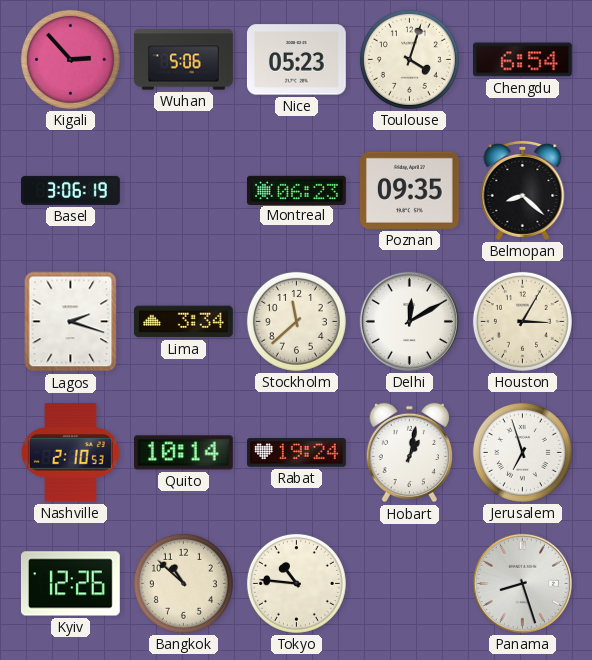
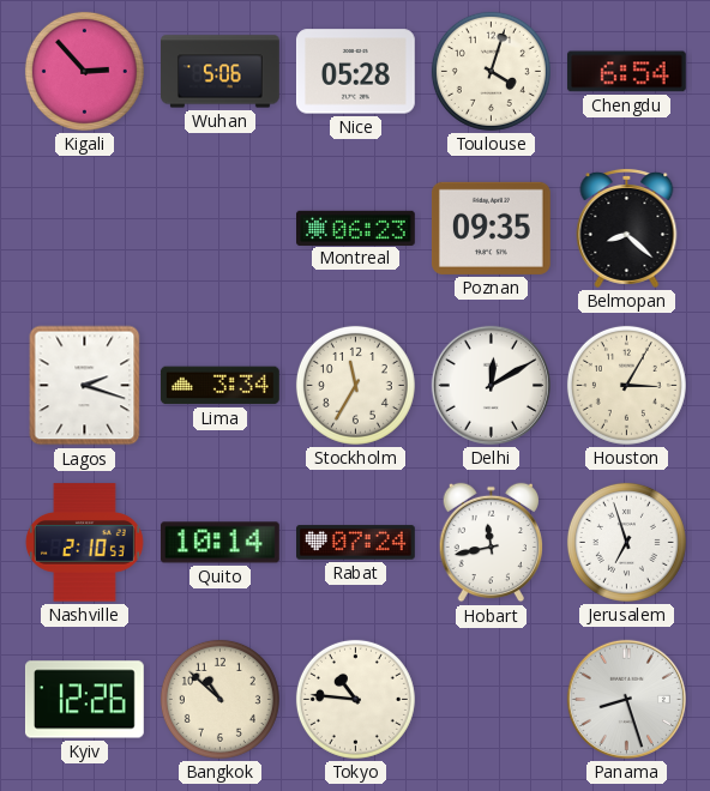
Nice: 05:23 -> 05:28
Basel: 3:06 -> none
Stockholm: 11:38 -> 11:35
Rabat: 19:24 -> 07:24
Hobart: 1:02 -> 11:43
